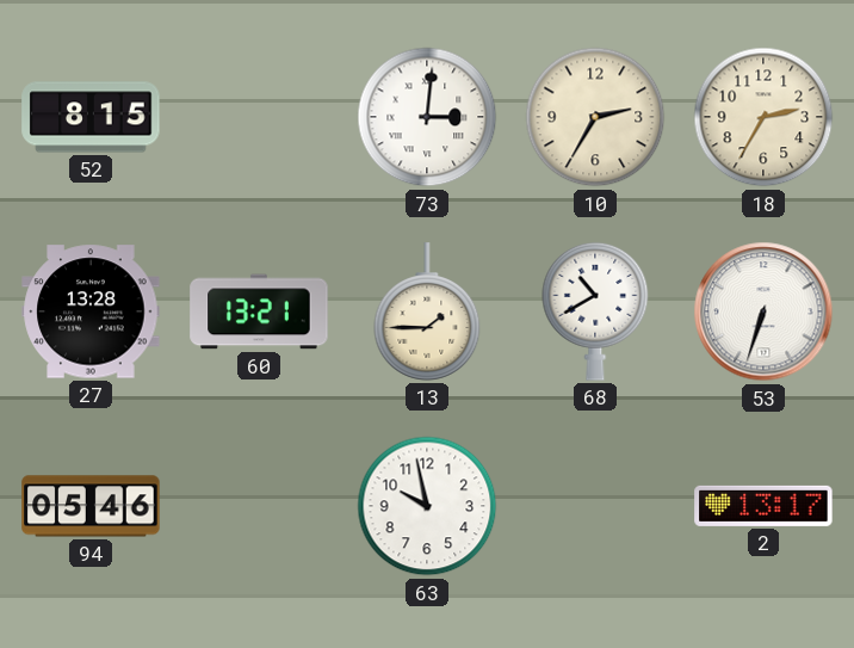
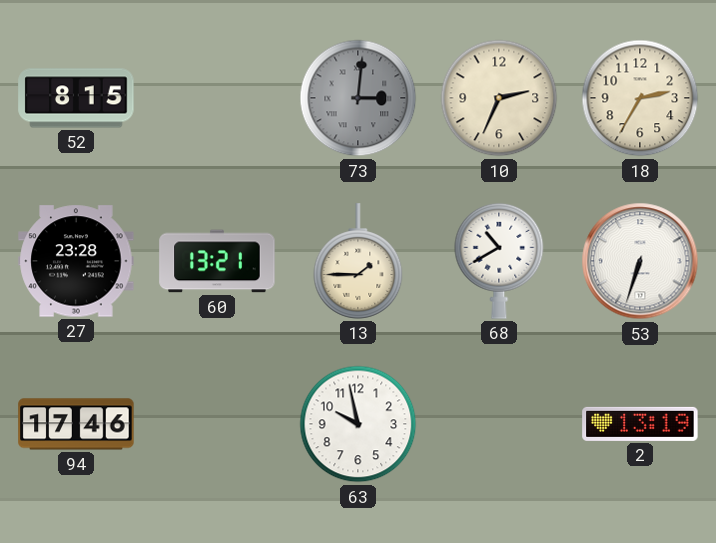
73 dial: white -> grey
10: 2:35 -> 2:34
27: 13:28 -> 23:28
94: 05:46 -> 17:46
2: 13:17 -> 13:19
